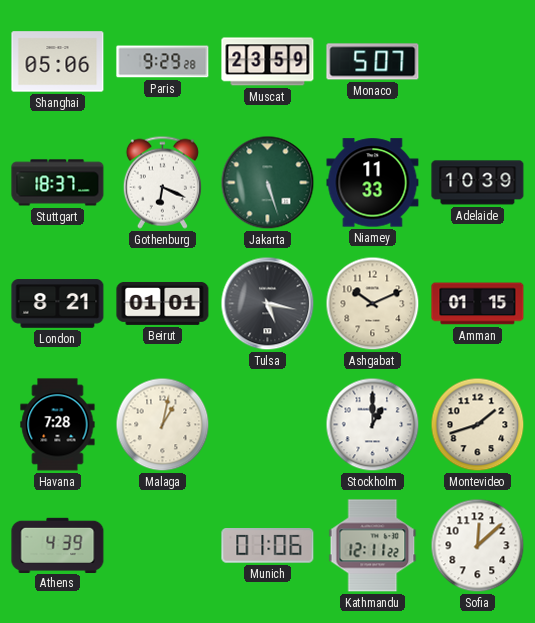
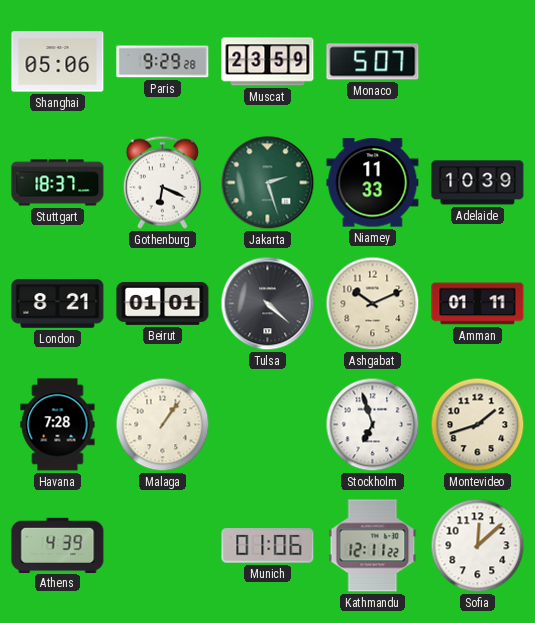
Jakarta: 5:27 -> 2:27
Tulsa: 5:17 -> 4:22
Amman: 01:15 -> 01:11
Malaga: 1:02 -> 1:06
Stockholm: 1:00 -> 6:57
